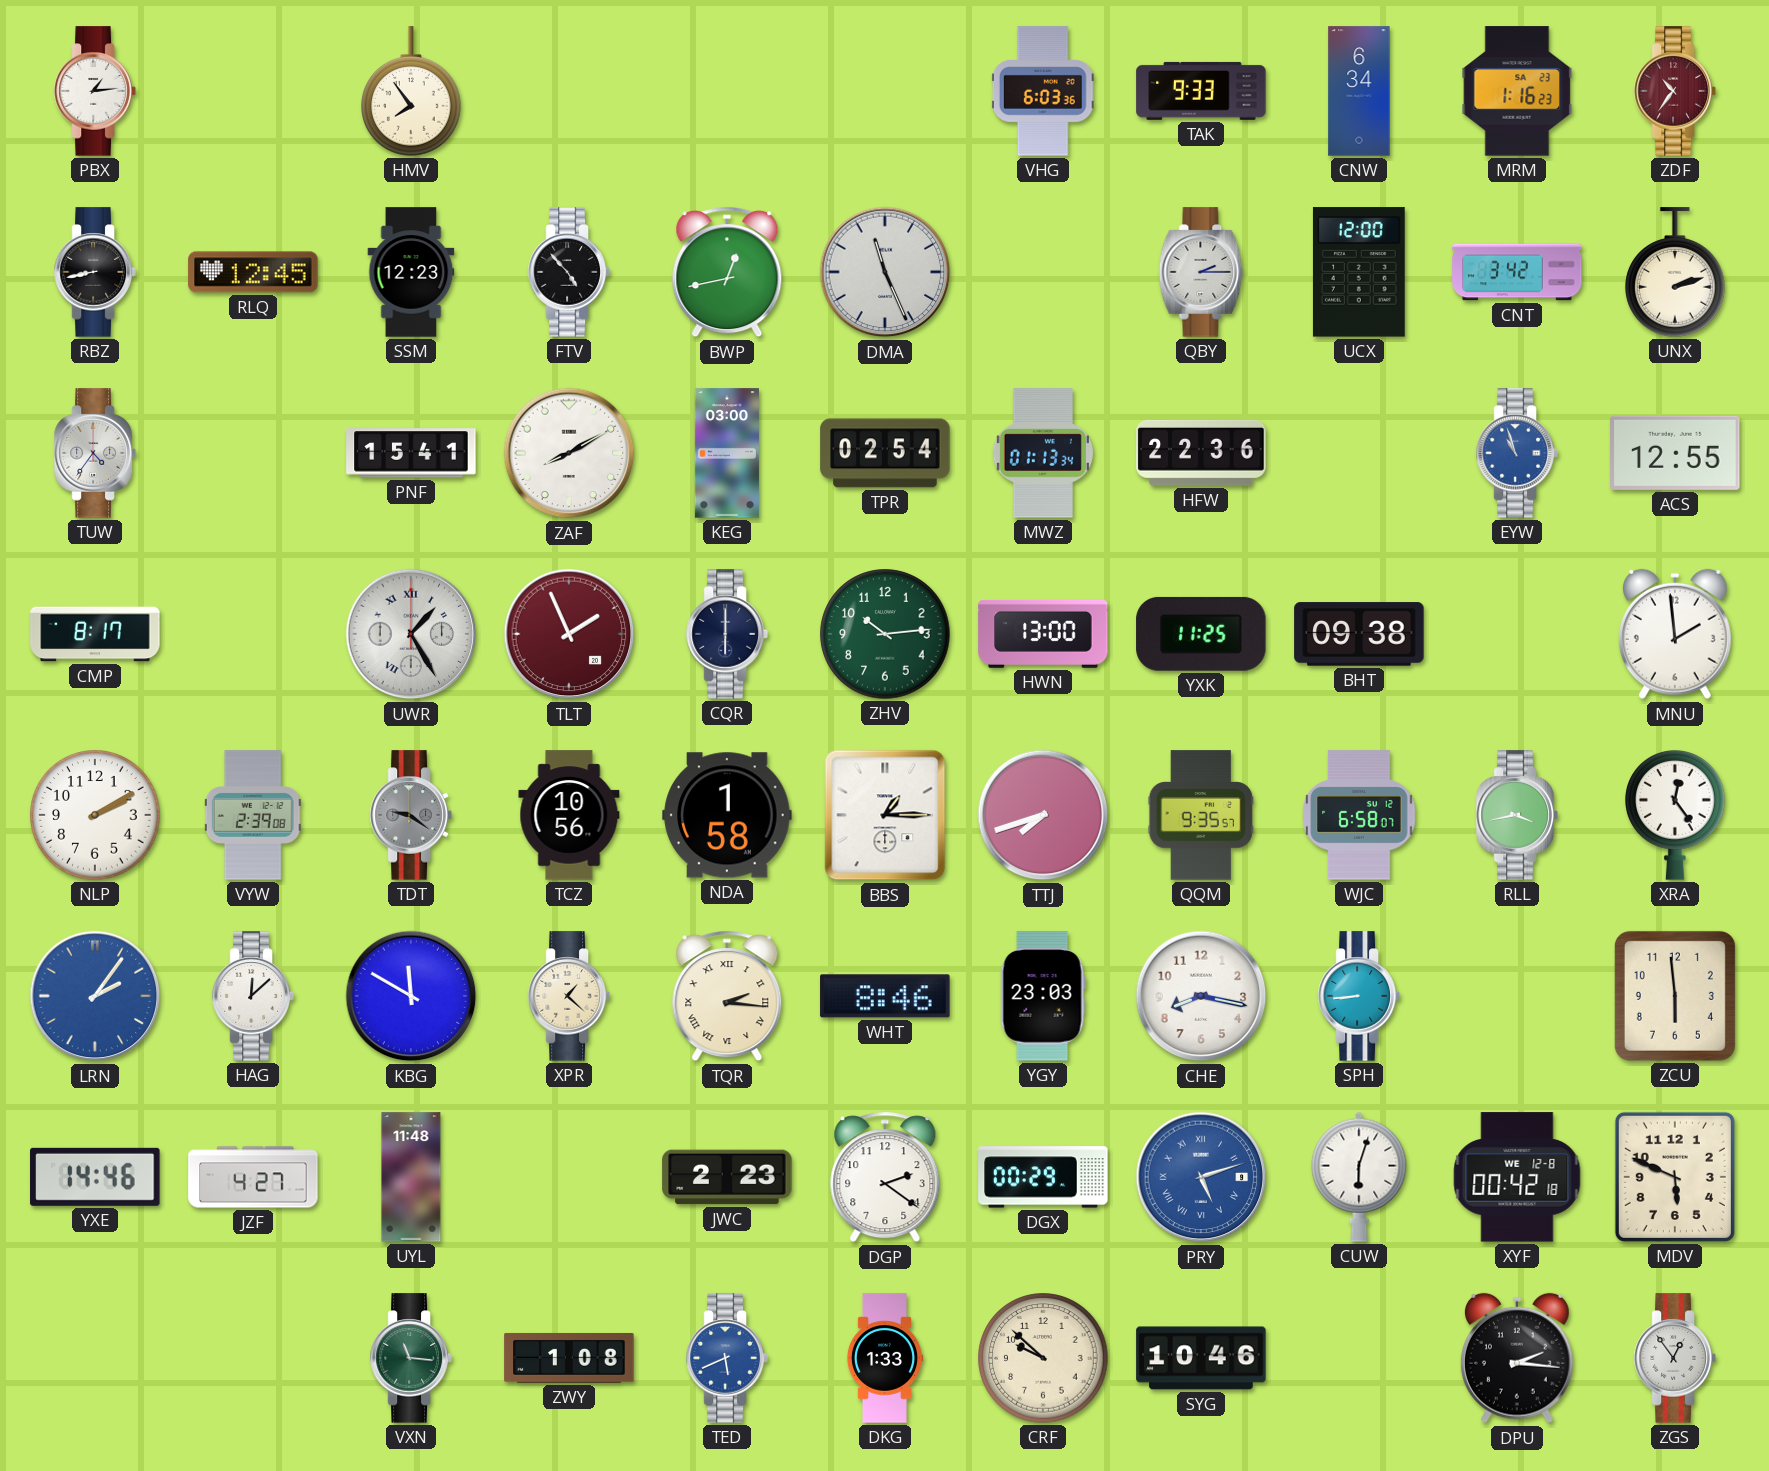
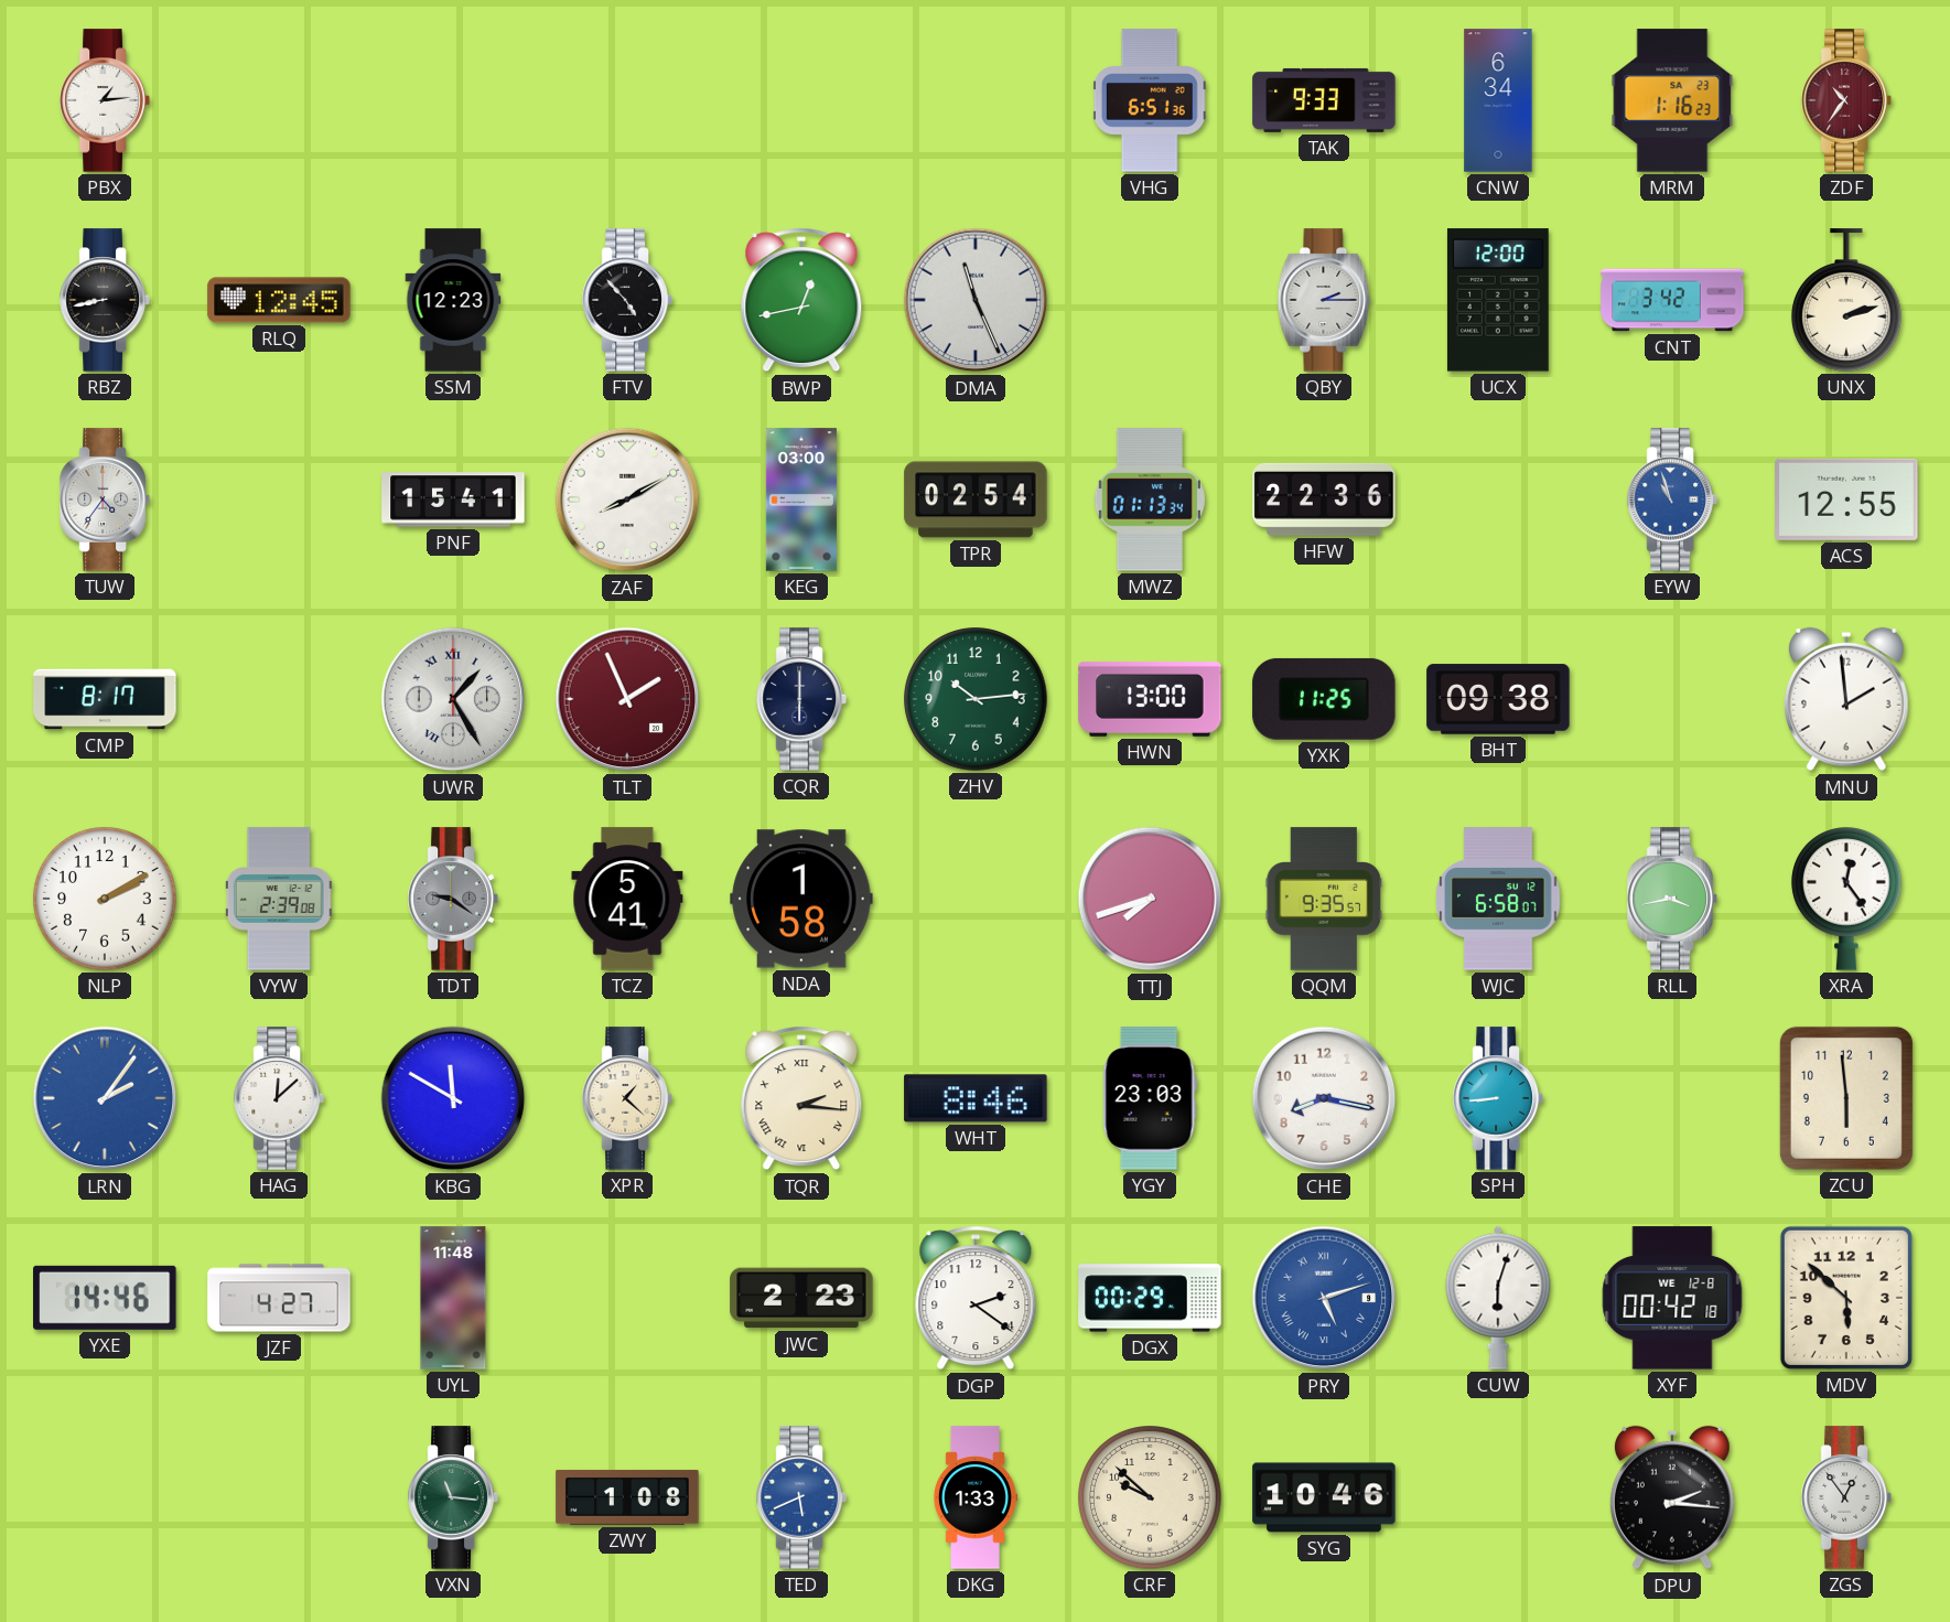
HMV: 7:54 -> none
VHG: 6:03 -> 6:51
TCZ: 10:56 -> 5:41
BBS: 1:15 -> none
MDV: 5:49 -> 5:52
